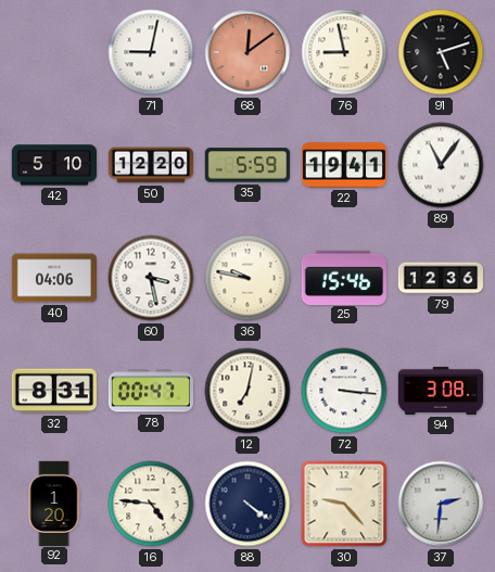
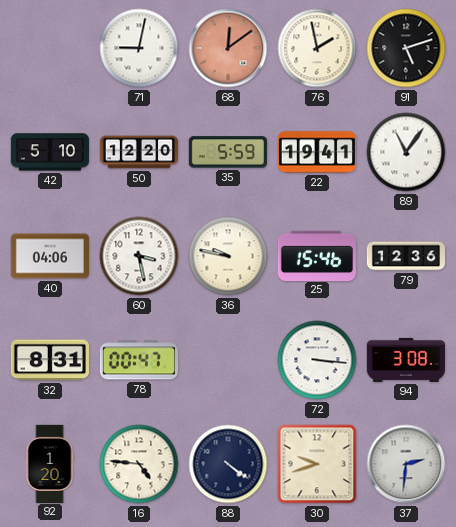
76: 8:58 -> 1:58
12: 7:02 -> none
30: 9:23 -> 9:42
